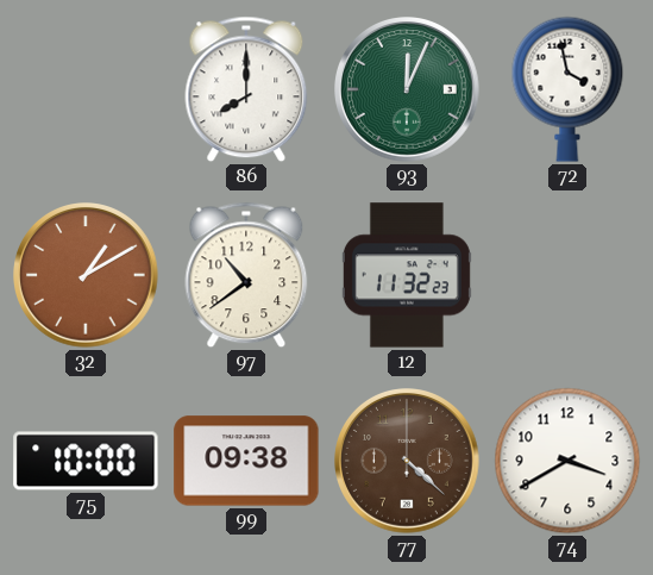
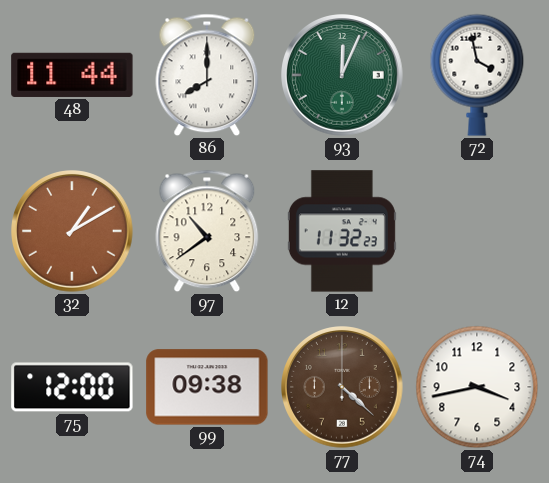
48: none -> 11:44
75: 10:00 -> 12:00
74: 3:40 -> 3:43
